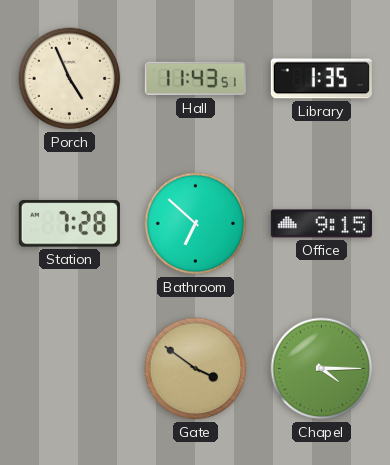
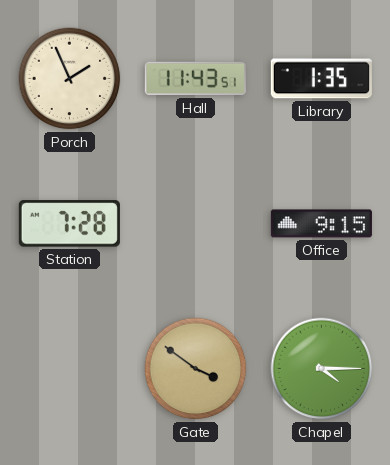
Porch: 4:56 -> 1:56
Bathroom: 6:52 -> none
